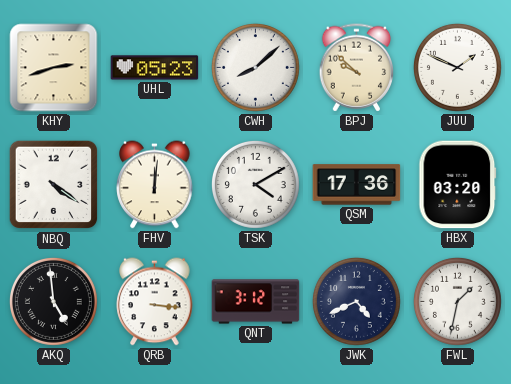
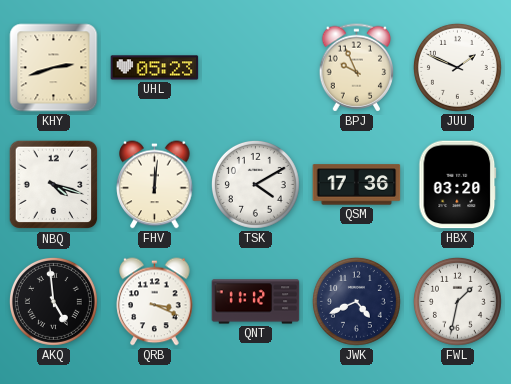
CWH: 8:08 -> none
BPJ: 9:52 -> 9:56
NBQ: 4:21 -> 4:18
QRB: 3:16 -> 3:19
QNT: 3:12 -> 11:12
